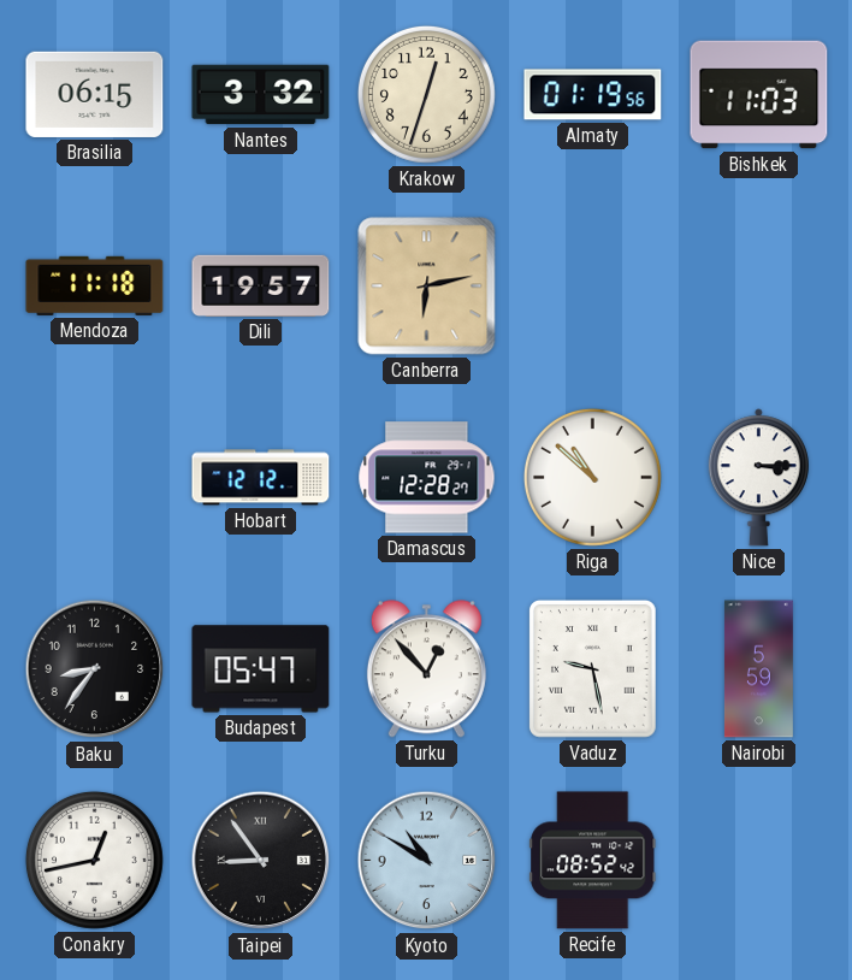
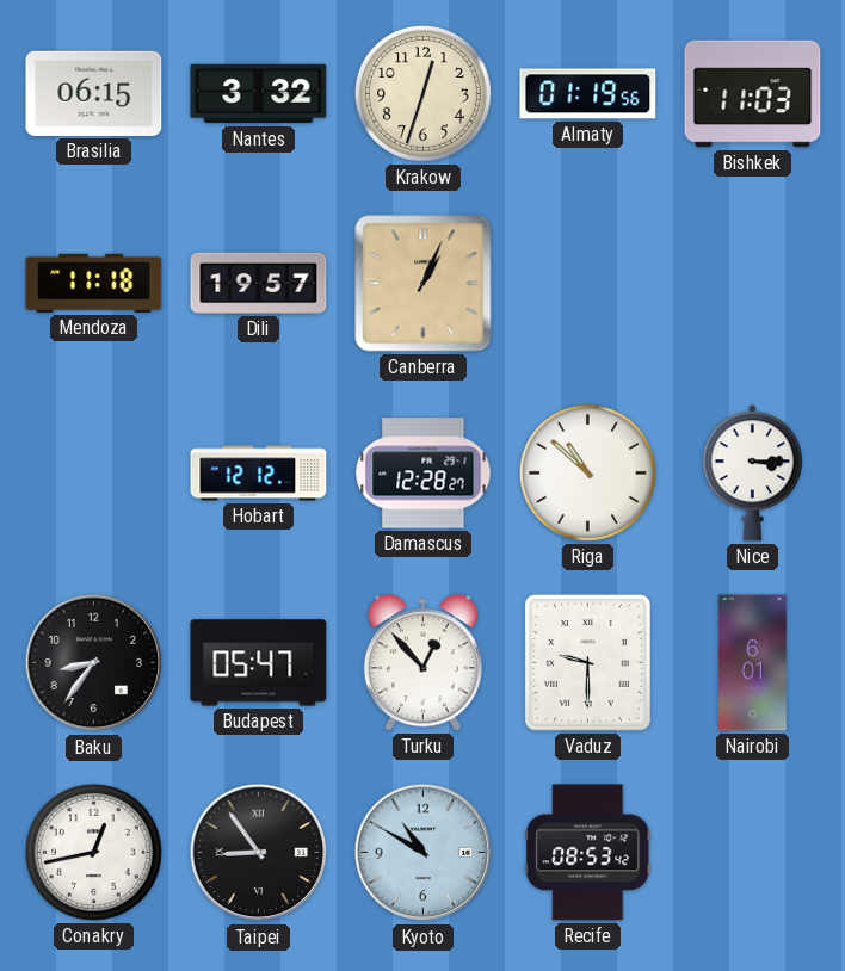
Canberra: 6:13 -> 1:04
Vaduz: 9:28 -> 9:30
Nairobi: 5:59 -> 6:01
Recife: 08:52 -> 08:53
